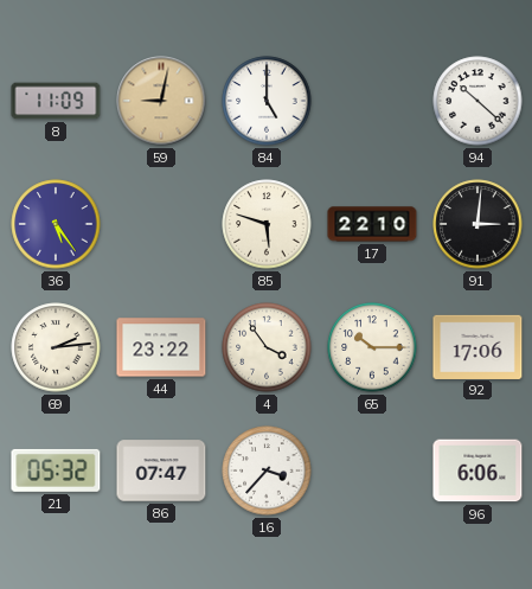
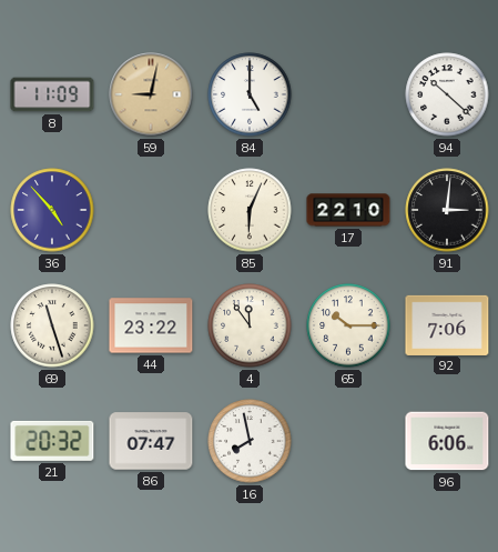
36: 5:24 -> 4:53
85: 5:48 -> 6:04
69: 2:14 -> 11:27
4: 3:54 -> 11:54
92: 17:06 -> 7:06
21: 05:32 -> 20:32
16: 3:37 -> 7:58
